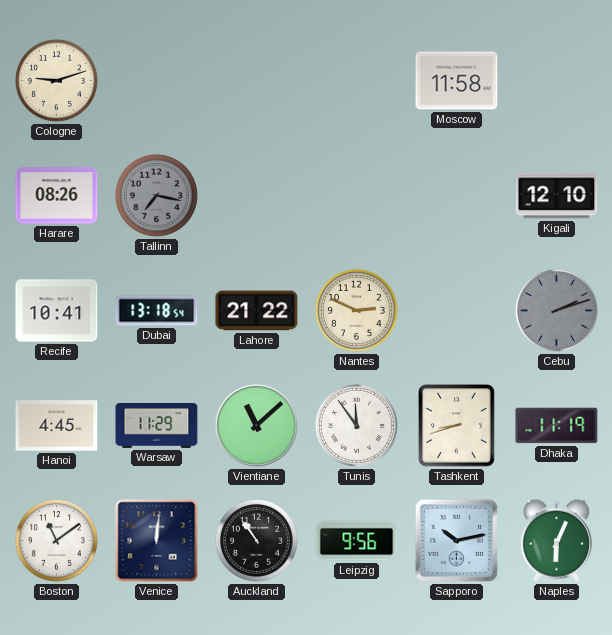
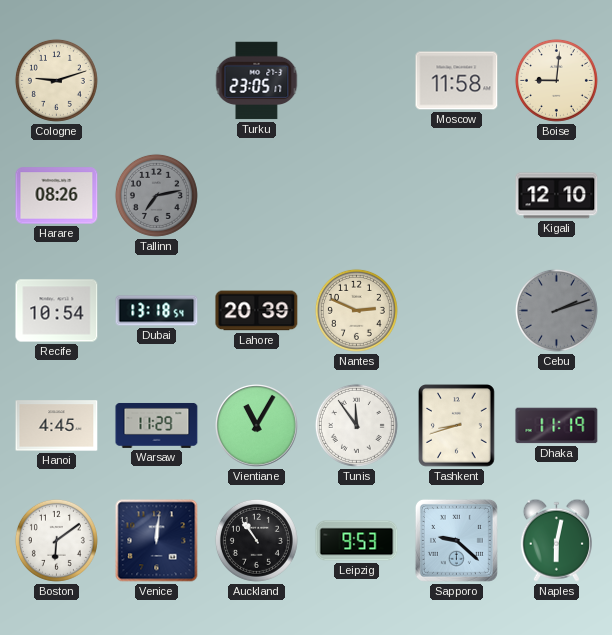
Turku: none -> 23:05
Boise: none -> 9:01
Tallinn: 7:17 -> 7:13
Recife: 10:41 -> 10:54
Lahore: 21:22 -> 20:39
Vientiane: 11:08 -> 11:05
Boston: 11:09 -> 6:09
Leipzig: 9:56 -> 9:53
Sapporo: 10:13 -> 9:22
Naples: 6:04 -> 6:02
